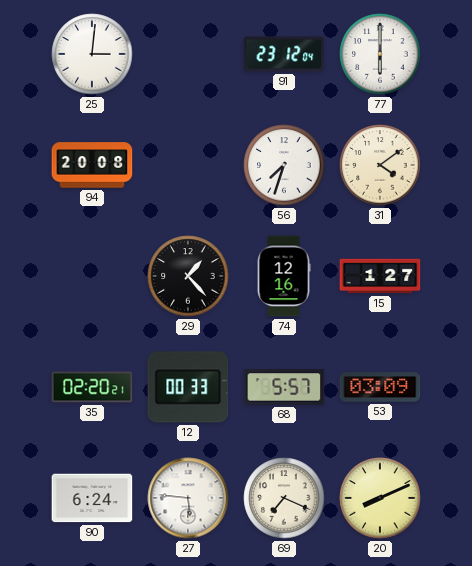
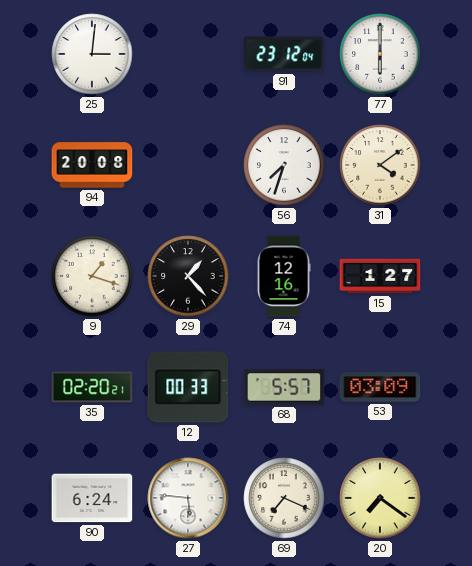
9: none -> 1:18
20: 8:11 -> 7:21
